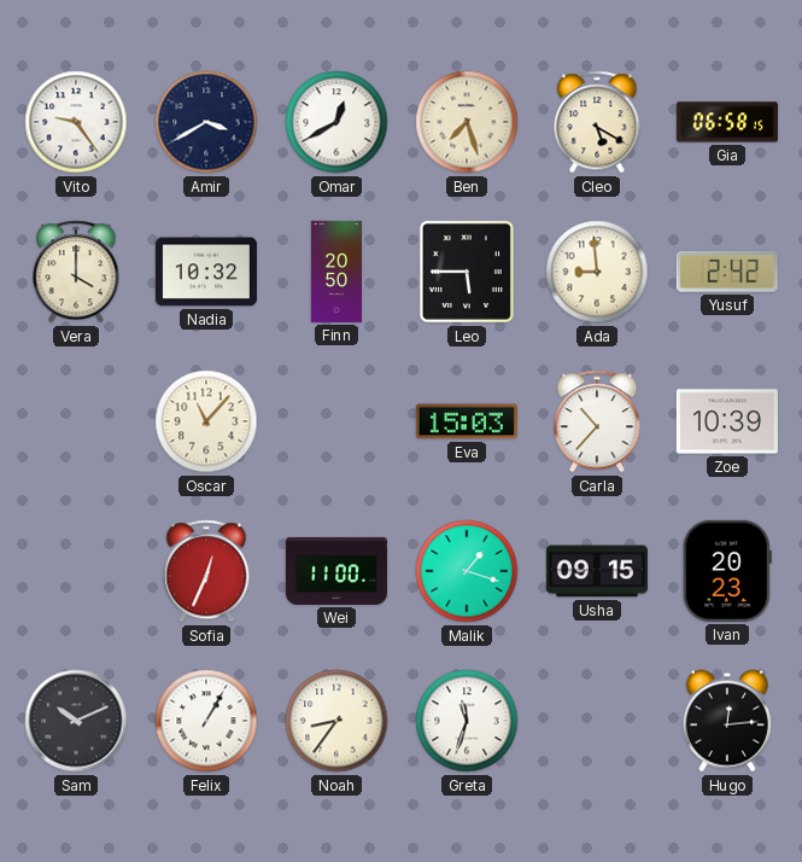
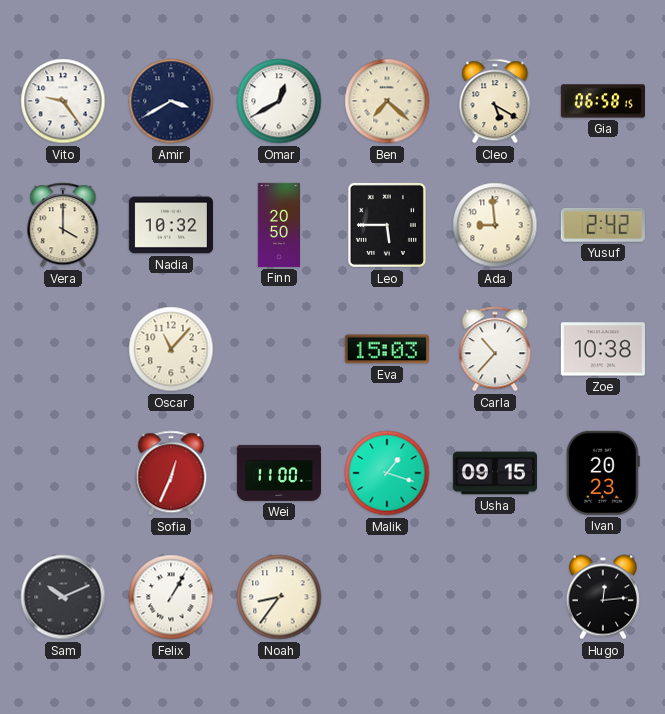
Ben: 7:27 -> 7:22
Zoe: 10:39 -> 10:38
Greta: 11:33 -> none
